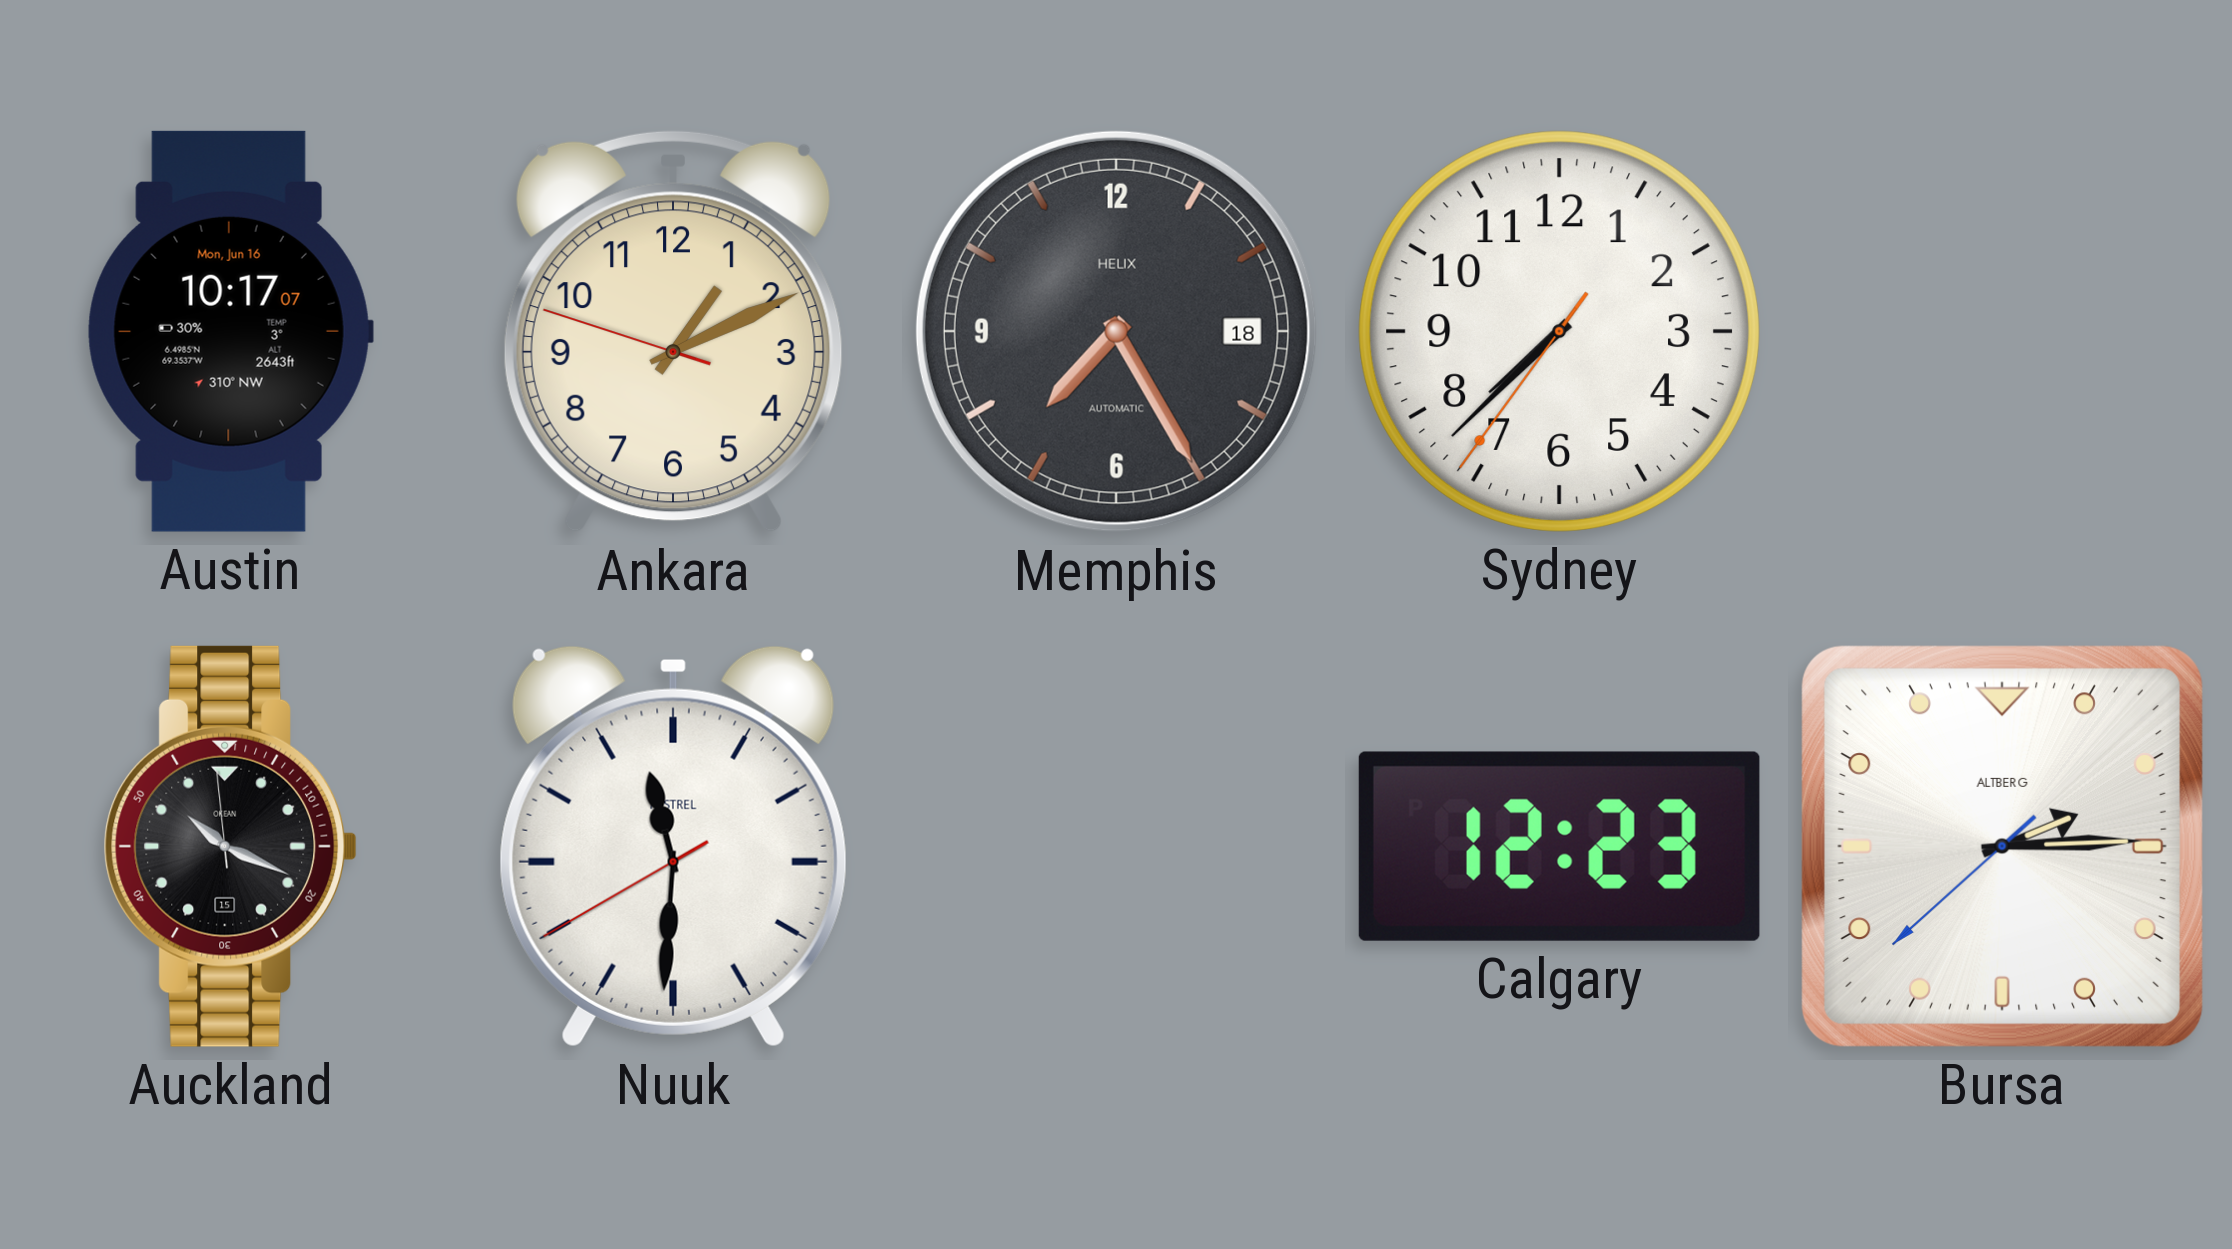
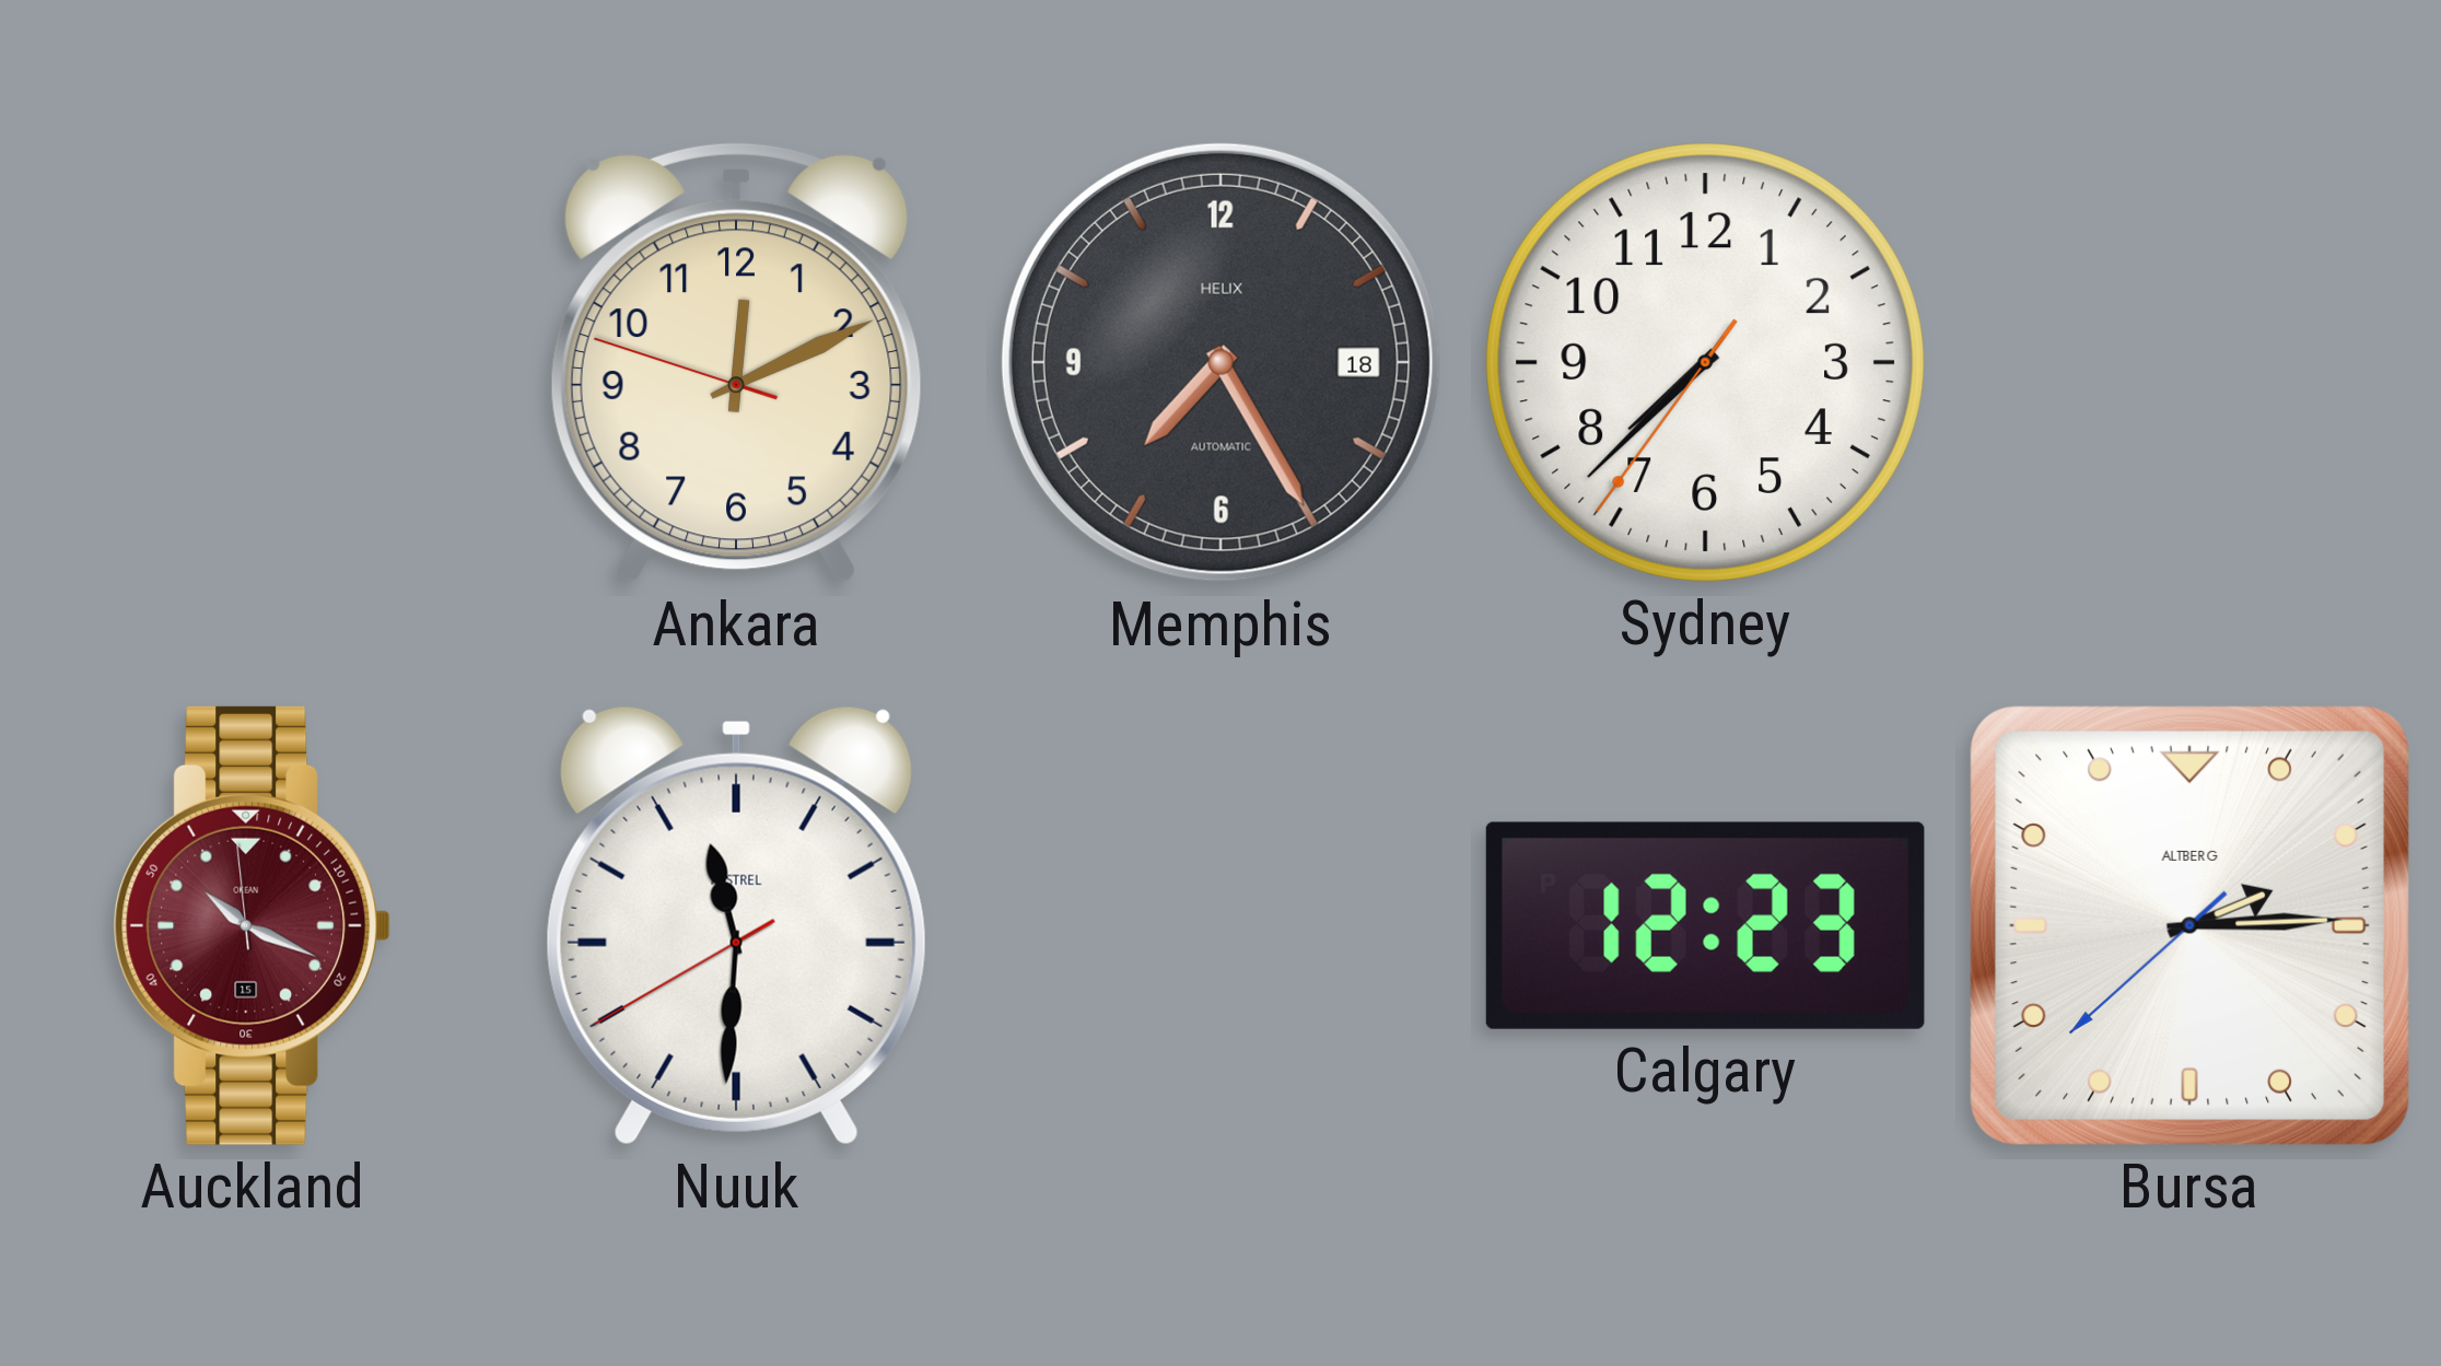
Austin: 10:17 -> none
Ankara: 1:10 -> 12:10
Auckland dial: black -> burgundy
